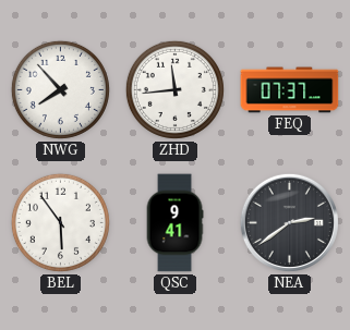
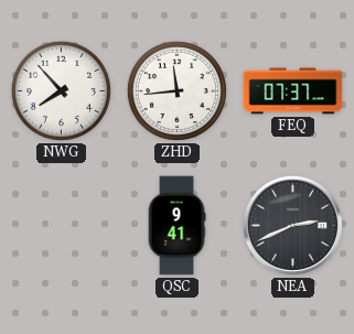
BEL: 5:54 -> none
NEA: 2:39 -> 2:41
